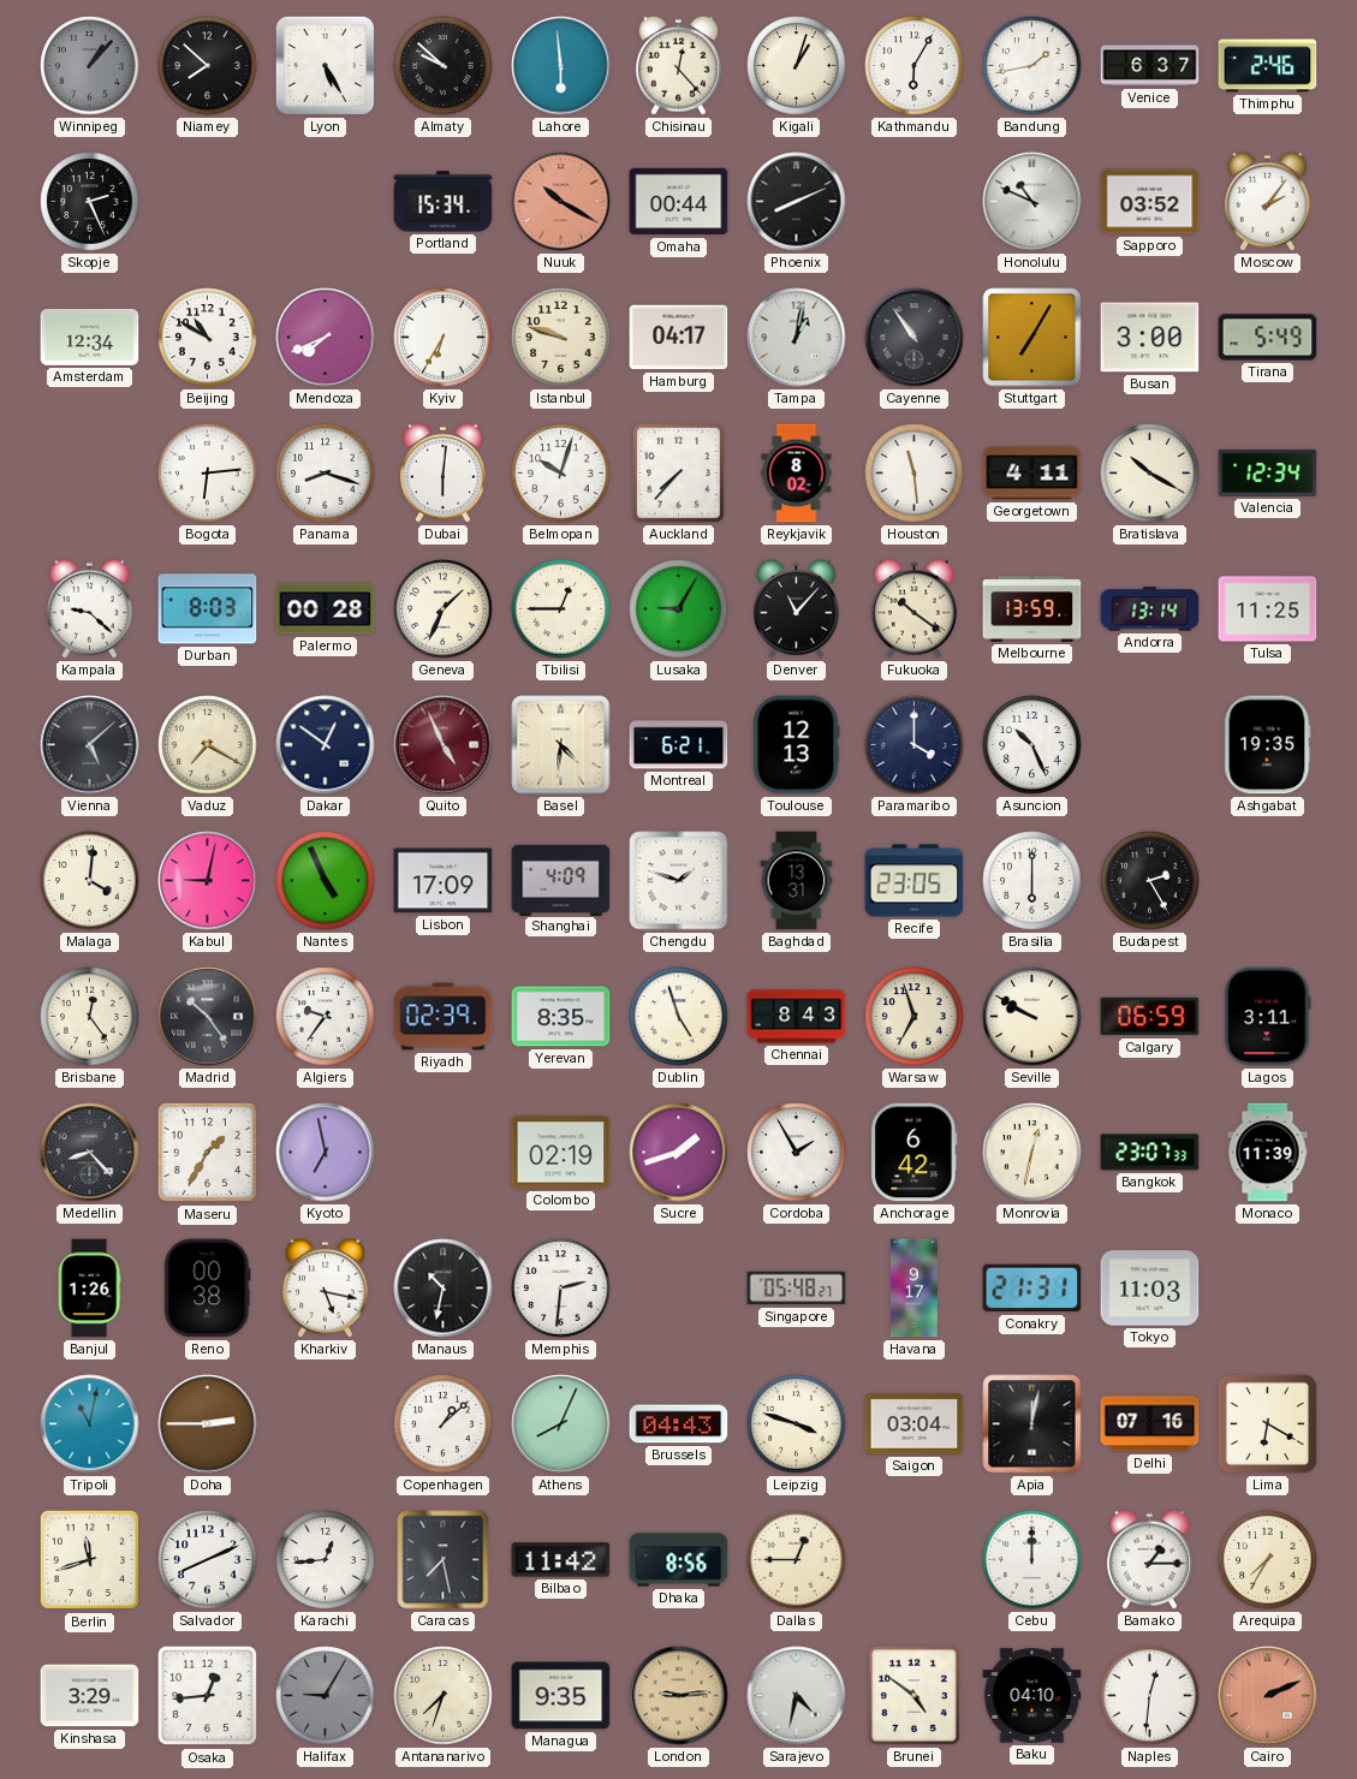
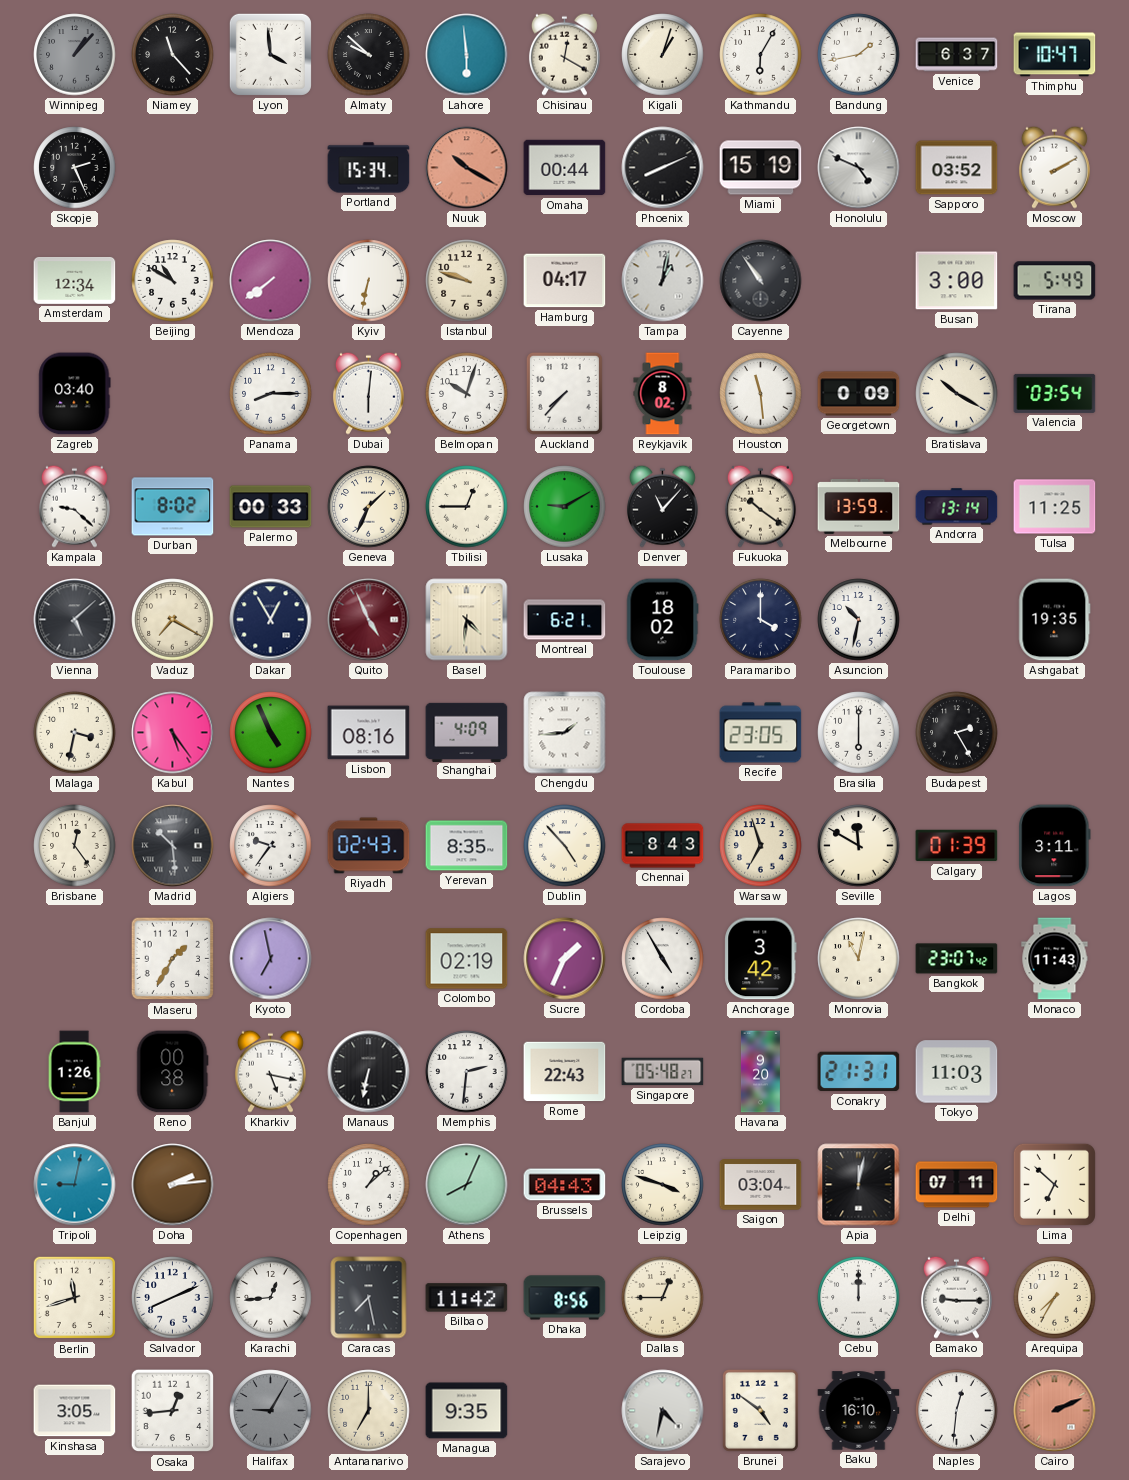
Niamey: 7:52 -> 11:23
Lyon: 5:25 -> 3:59
Chisinau: 12:23 -> 12:20
Thimphu: 2:46 -> 10:47
Miami: none -> 15:19
Honolulu: 10:49 -> 4:49
Moscow: 2:06 -> 2:10
Mendoza: 7:41 -> 7:39
Kyiv: 6:35 -> 6:32
Stuttgart: 7:05 -> none
Zagreb: none -> 03:40
Bogota: 6:14 -> none
Panama: 8:18 -> 8:15
Georgetown: 4:11 -> 0:09
Valencia: 12:34 -> 03:54
Durban: 8:03 -> 8:02
Palermo: 00:28 -> 00:33
Lusaka: 9:05 -> 9:10
Dakar: 12:51 -> 12:55
Toulouse: 12:13 -> 18:02
Asuncion: 10:26 -> 10:32
Malaga: 4:01 -> 3:32
Kabul: 9:02 -> 5:24
Lisbon: 17:09 -> 08:16
Chengdu: 1:48 -> 1:44
Baghdad: 13:31 -> none
Madrid: 10:24 -> 10:29
Riyadh: 02:39 -> 02:43
Dublin: 4:57 -> 4:53
Seville: 9:50 -> 11:50
Calgary: 06:59 -> 01:39
Medellin: 8:23 -> none
Sucre: 1:42 -> 1:34
Cordoba: 1:55 -> 4:55
Anchorage: 6:42 -> 3:42
Monrovia: 12:32 -> 11:02
Bangkok: 23:07:33 -> 23:07:42
Monaco: 11:39 -> 11:43
Manaus: 10:32 -> 6:32
Rome: none -> 22:43
Havana: 9:17 -> 9:20
Tripoli: 11:02 -> 9:02
Doha: 2:45 -> 2:14
Delhi: 07:16 -> 07:11
Lima: 6:20 -> 6:52
Bamako: 1:15 -> 9:15
Kinshasa: 3:29 -> 3:05
Antananarivo: 7:33 -> 7:00
London: 9:14 -> none
Baku: 04:10 -> 16:10
